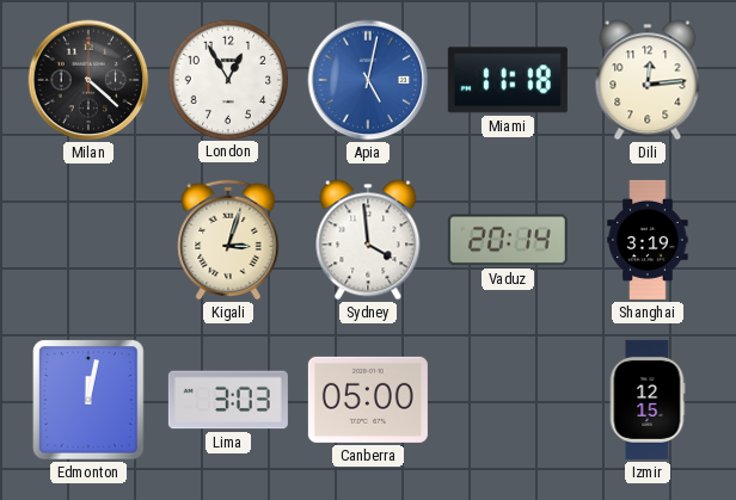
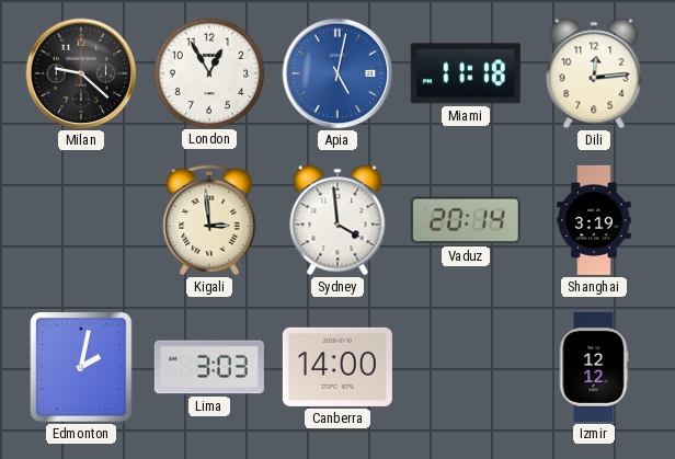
Milan: 4:22 -> 9:22
Kigali: 3:03 -> 2:59
Edmonton: 12:02 -> 2:02
Canberra: 05:00 -> 14:00
Izmir: 12:15 -> 12:12
